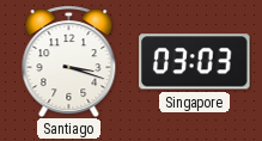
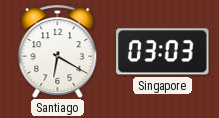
Santiago: 3:18 -> 6:20
